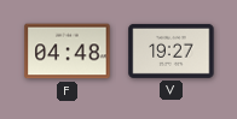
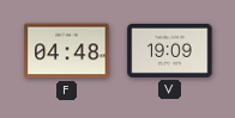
V: 19:27 -> 19:09
